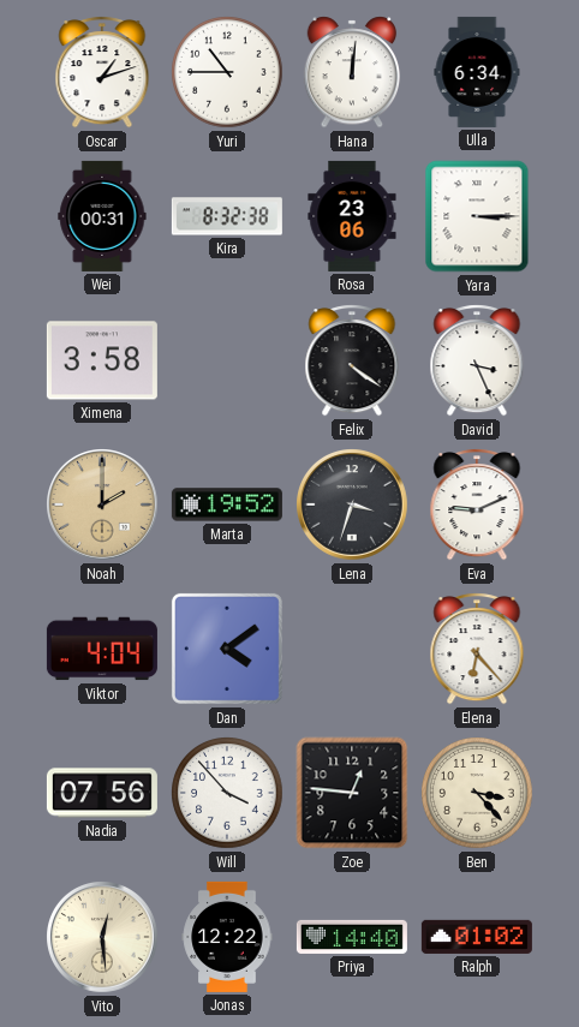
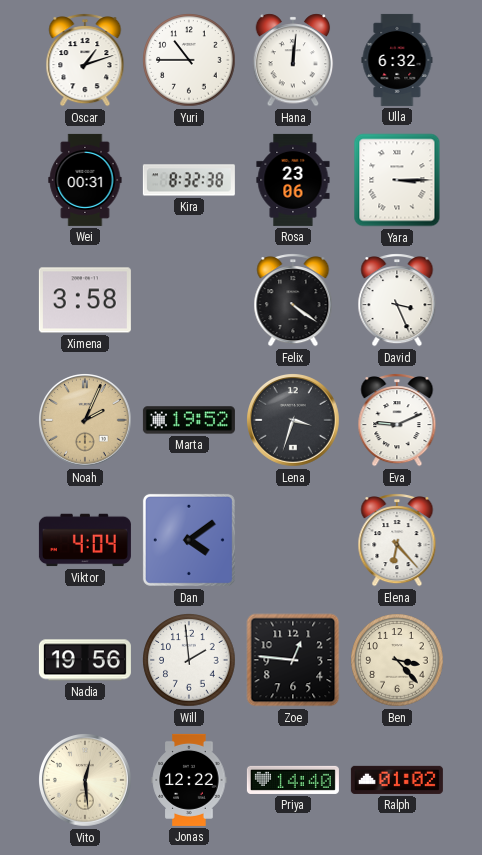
Ulla: 6:34 -> 6:32
Noah: 2:00 -> 2:04
Nadia: 07:56 -> 19:56
Will: 3:53 -> 1:59
